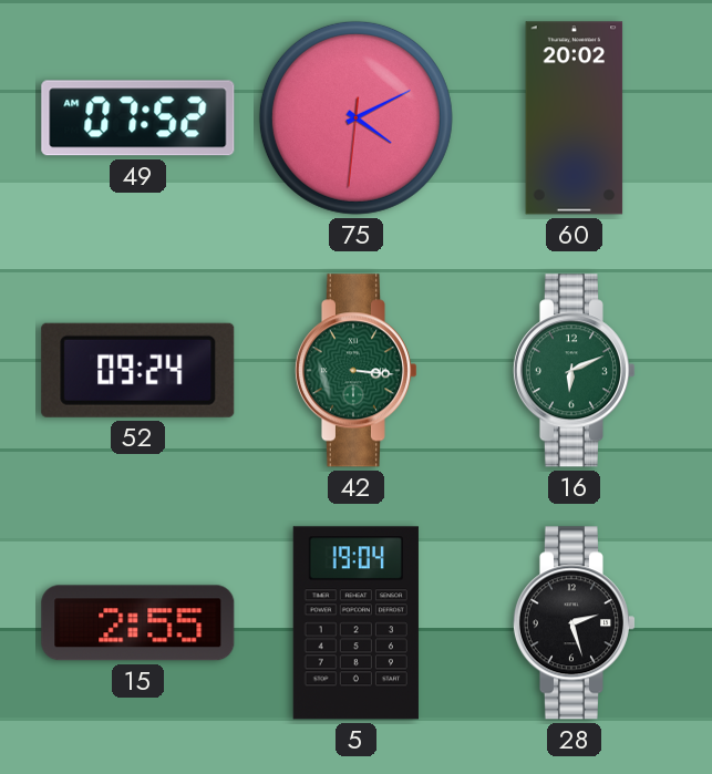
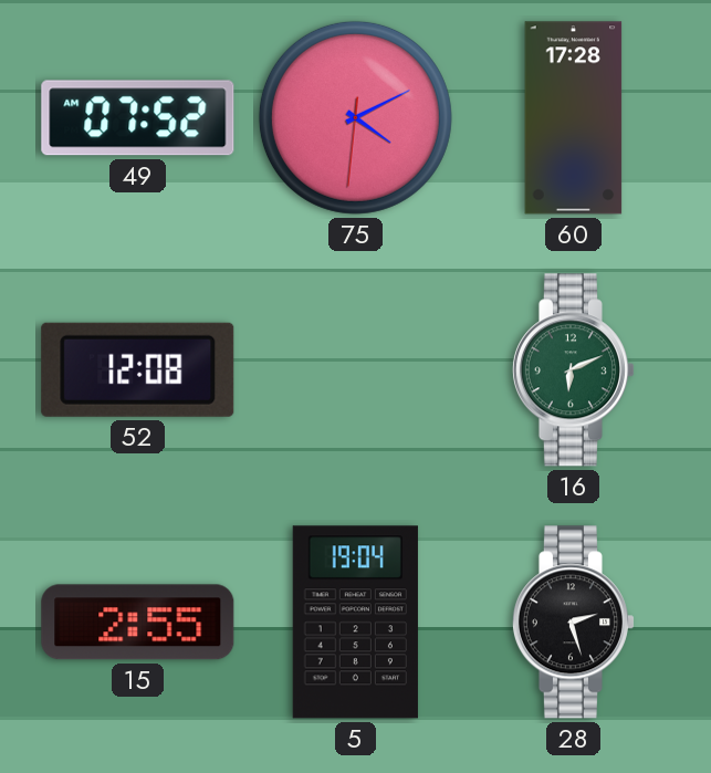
60: 20:02 -> 17:28
52: 09:24 -> 12:08
42: 3:16 -> none
